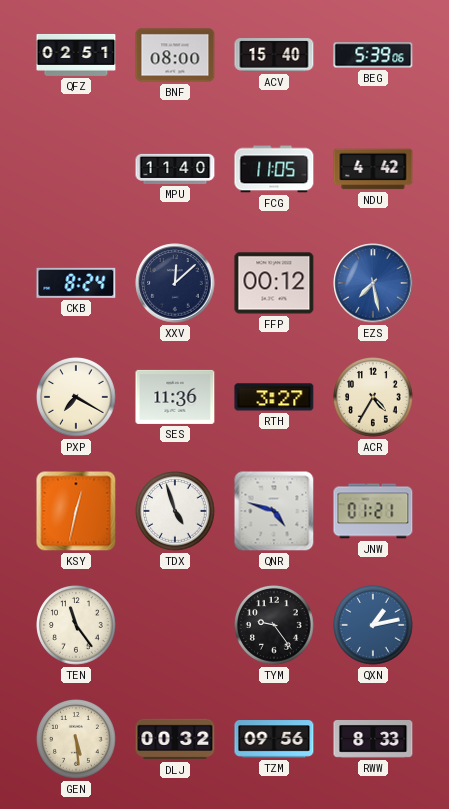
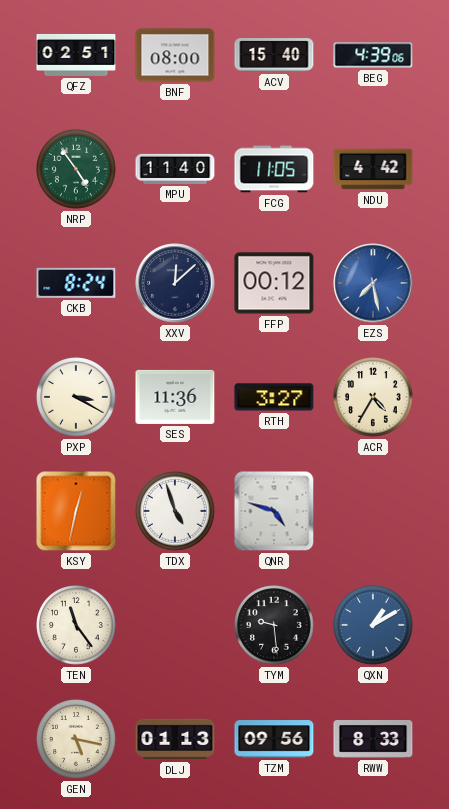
BEG: 5:39 -> 4:39
NRP: none -> 4:54
PXP: 7:20 -> 3:20
JNW: 01:21 -> none
TYM: 9:24 -> 9:29
QXN: 1:13 -> 1:10
GEN: 5:29 -> 5:17
DLJ: 00:32 -> 01:13
